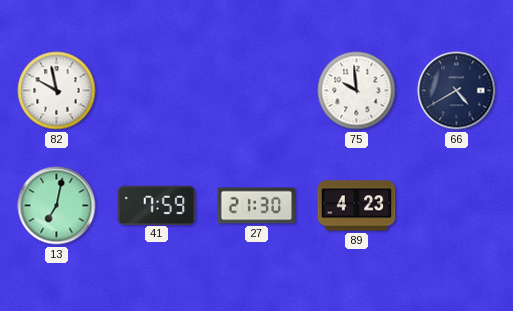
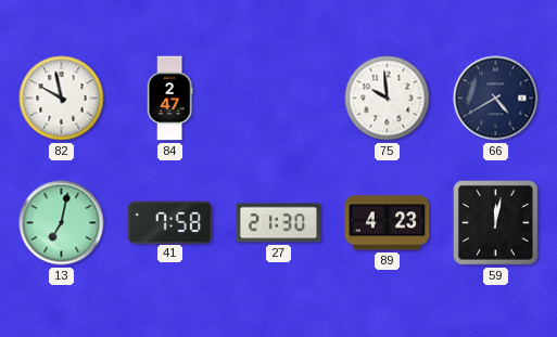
84: none -> 2:47
41: 7:59 -> 7:58
59: none -> 12:02
